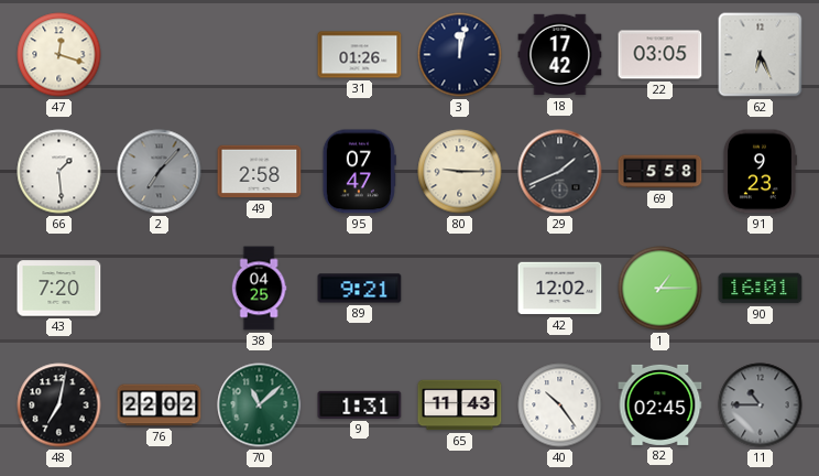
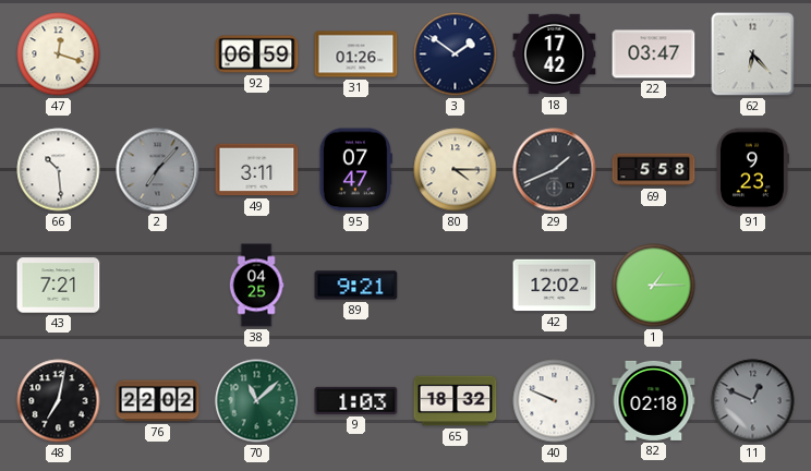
92: none -> 06:59
3: 12:02 -> 1:51
22: 03:05 -> 03:47
62: 6:26 -> 6:23
66: 1:29 -> 10:29
49: 2:58 -> 3:11
80: 9:15 -> 4:15
43: 7:20 -> 7:21
90: 16:01 -> none
9: 1:31 -> 1:03
65: 11:43 -> 18:32
40: 10:24 -> 9:49
82: 02:45 -> 02:18
11: 10:45 -> 12:49
